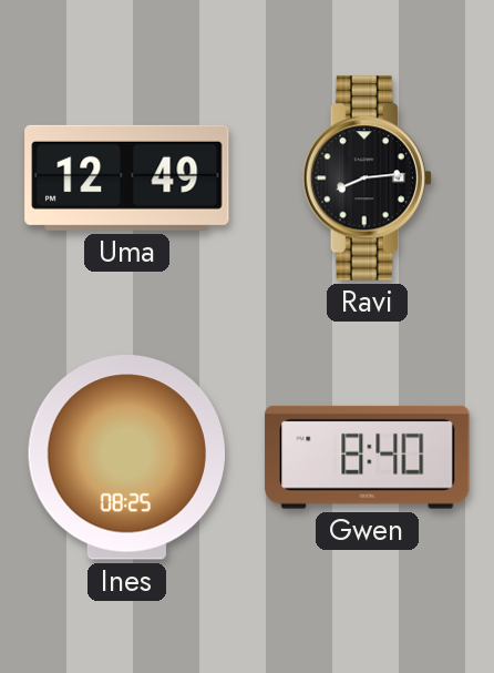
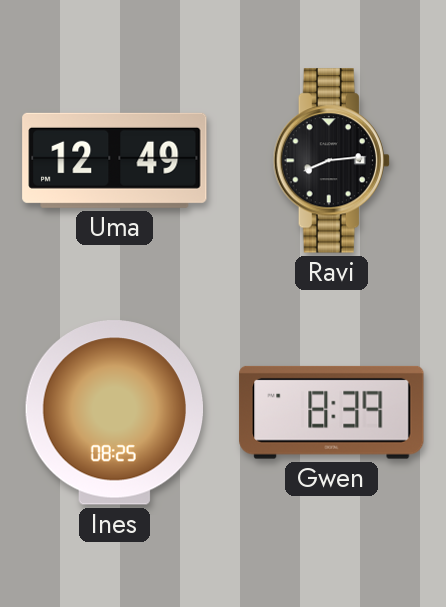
Gwen: 8:40 -> 8:39
